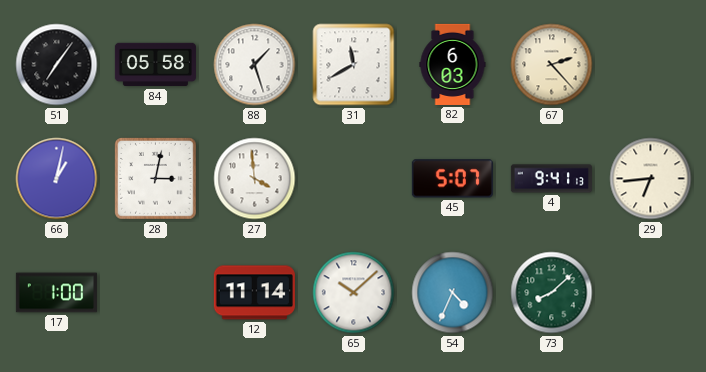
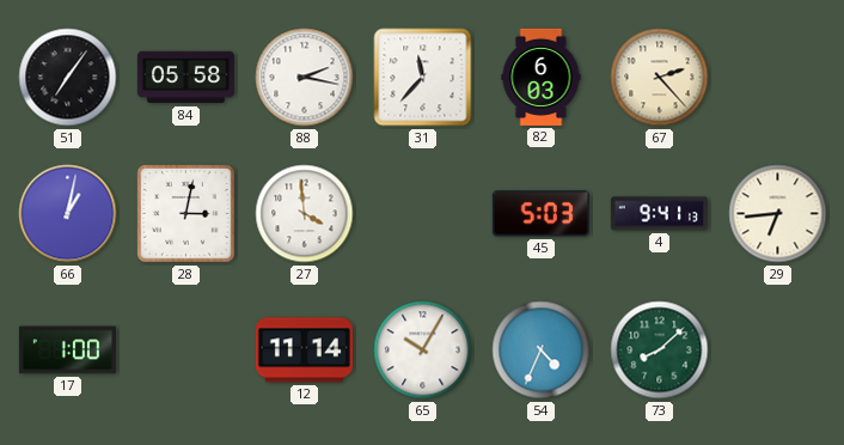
88: 1:27 -> 2:17
31: 11:40 -> 11:37
45: 5:07 -> 5:03
65: 10:08 -> 10:05
